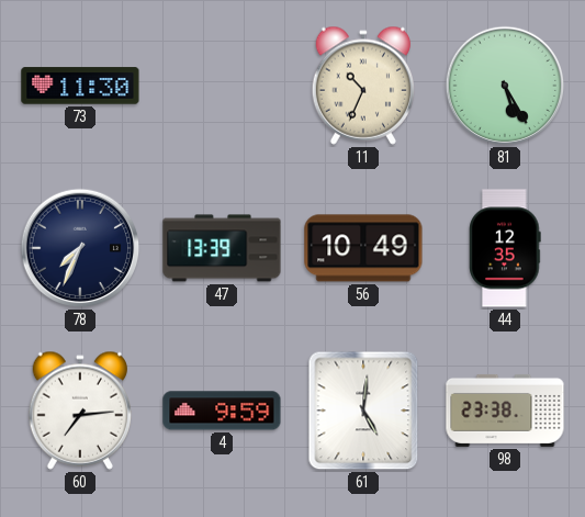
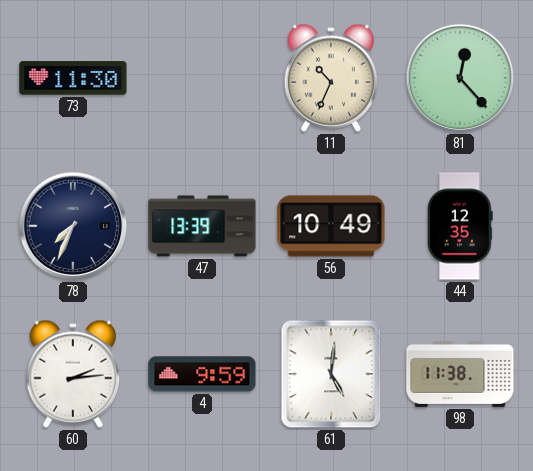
81: 5:25 -> 12:23
60: 7:14 -> 2:14
98: 23:38 -> 11:38
